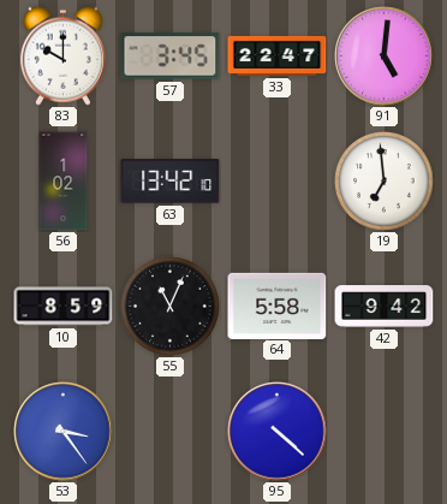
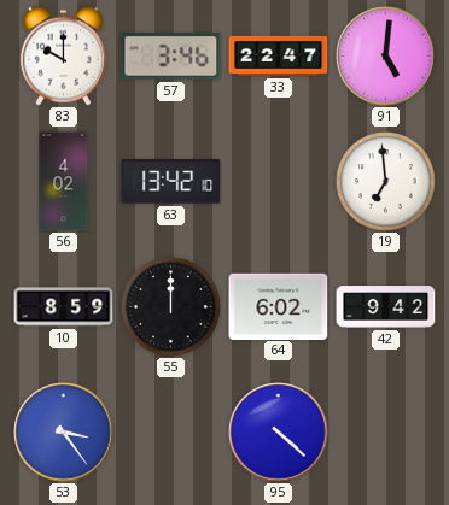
57: 3:45 -> 3:46
56: 1:02 -> 4:02
55: 11:04 -> 12:00
64: 5:58 -> 6:02
